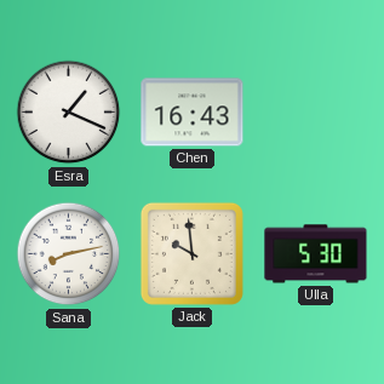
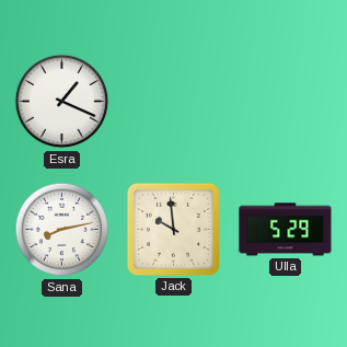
Chen: 16:43 -> none
Ulla: 5:30 -> 5:29
